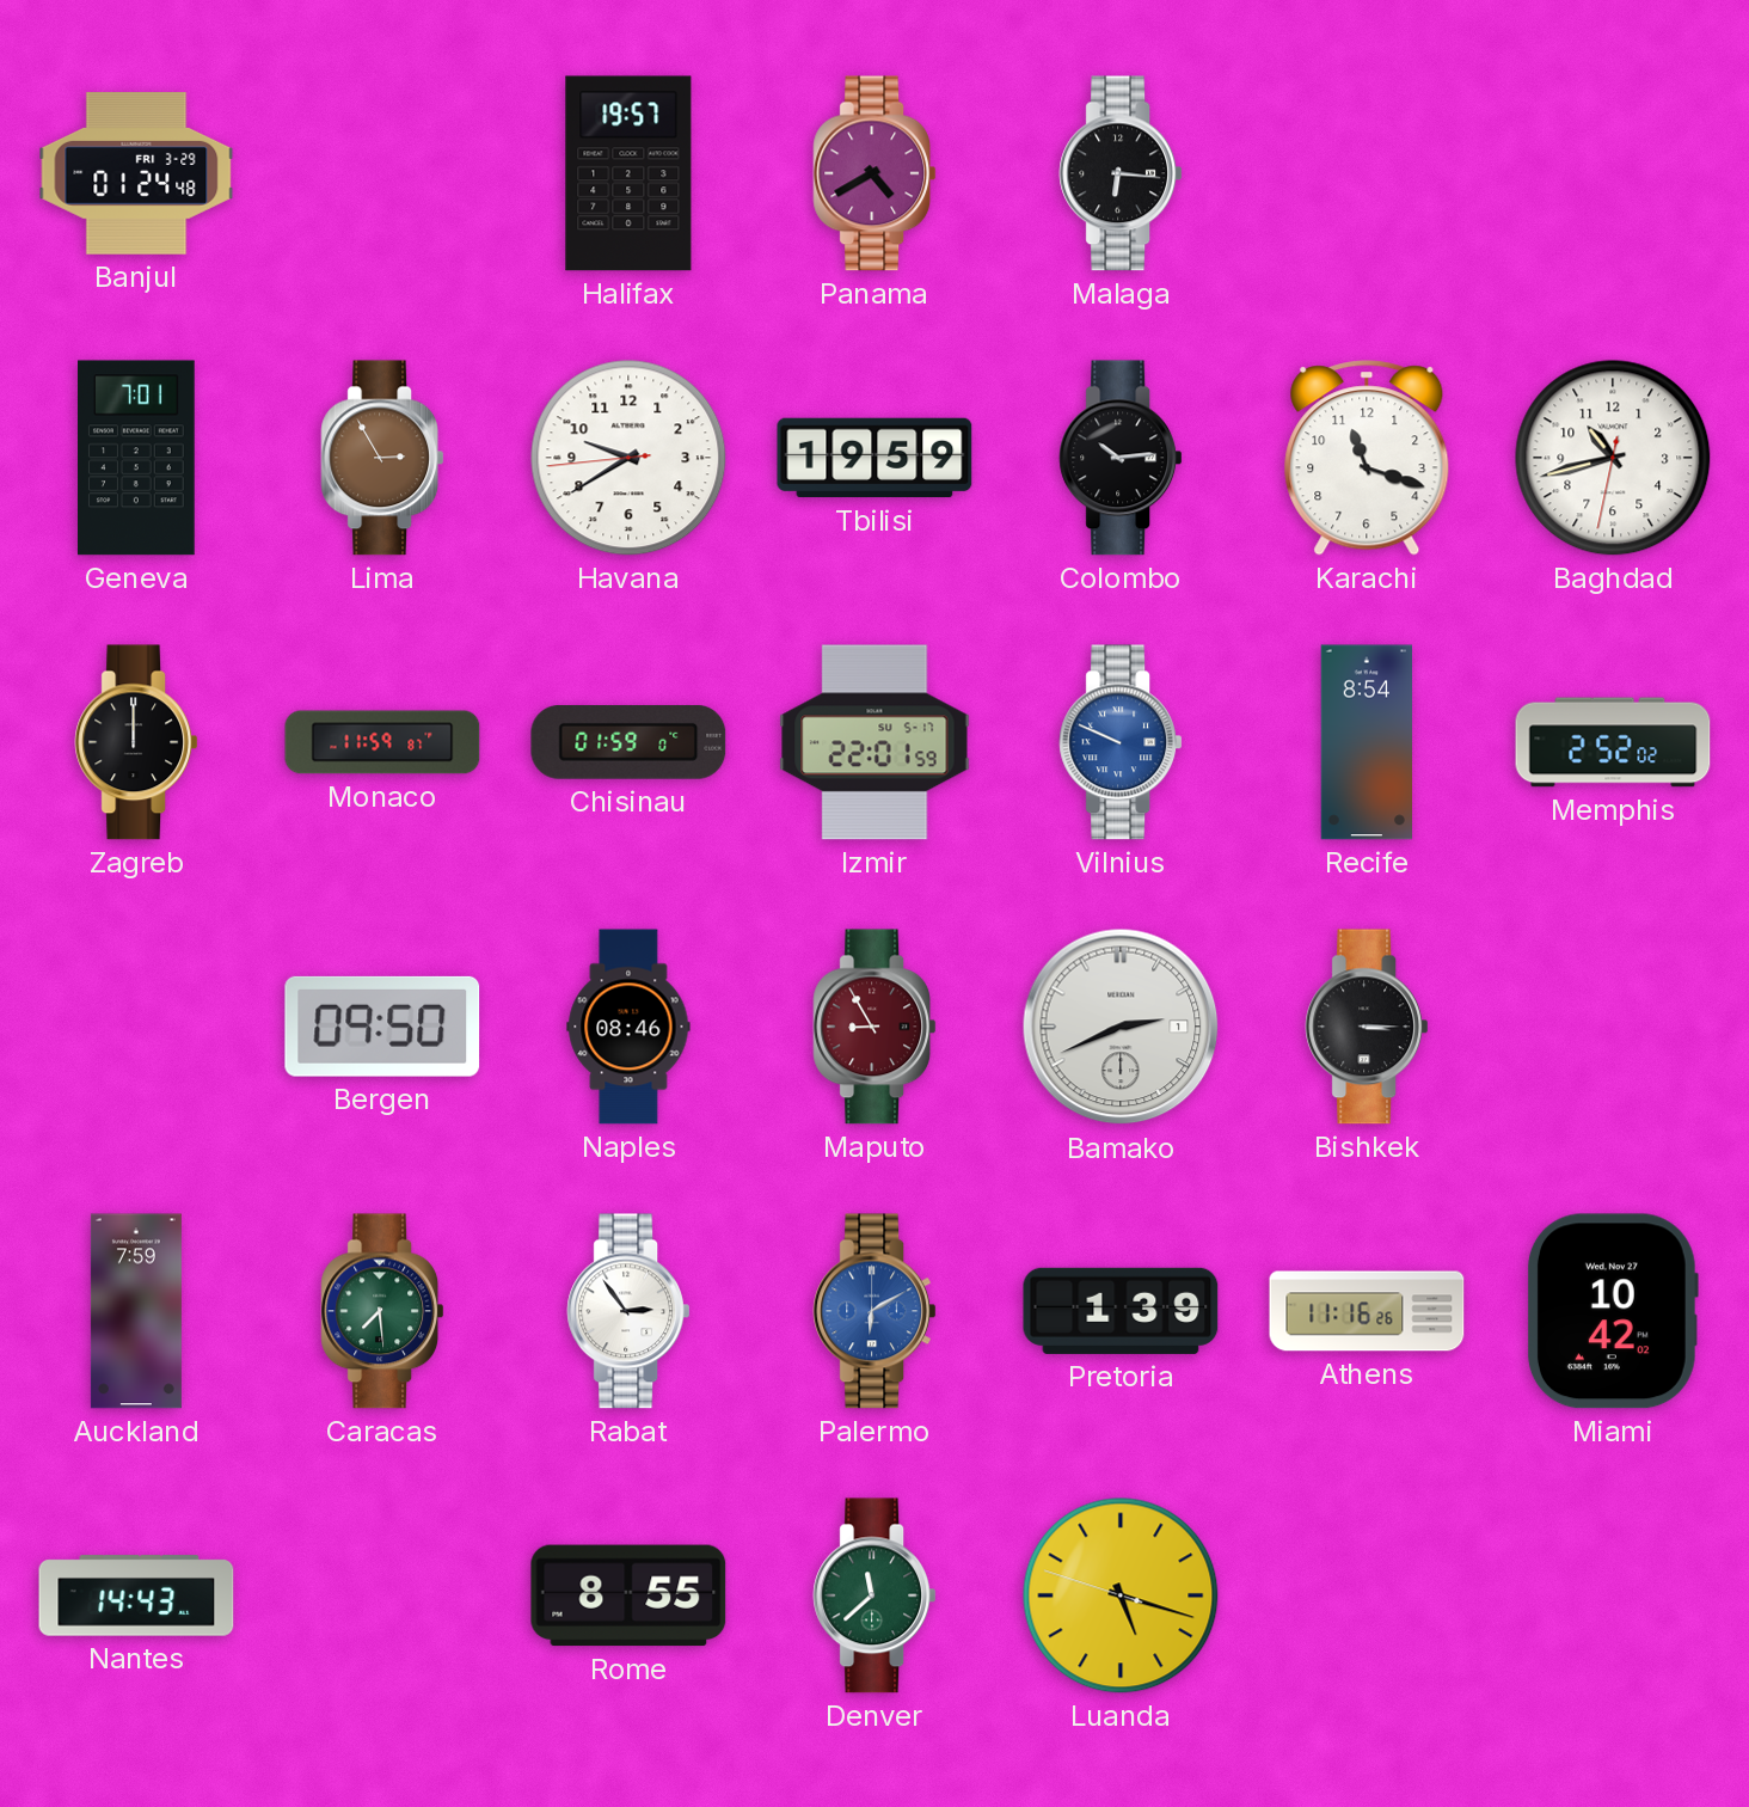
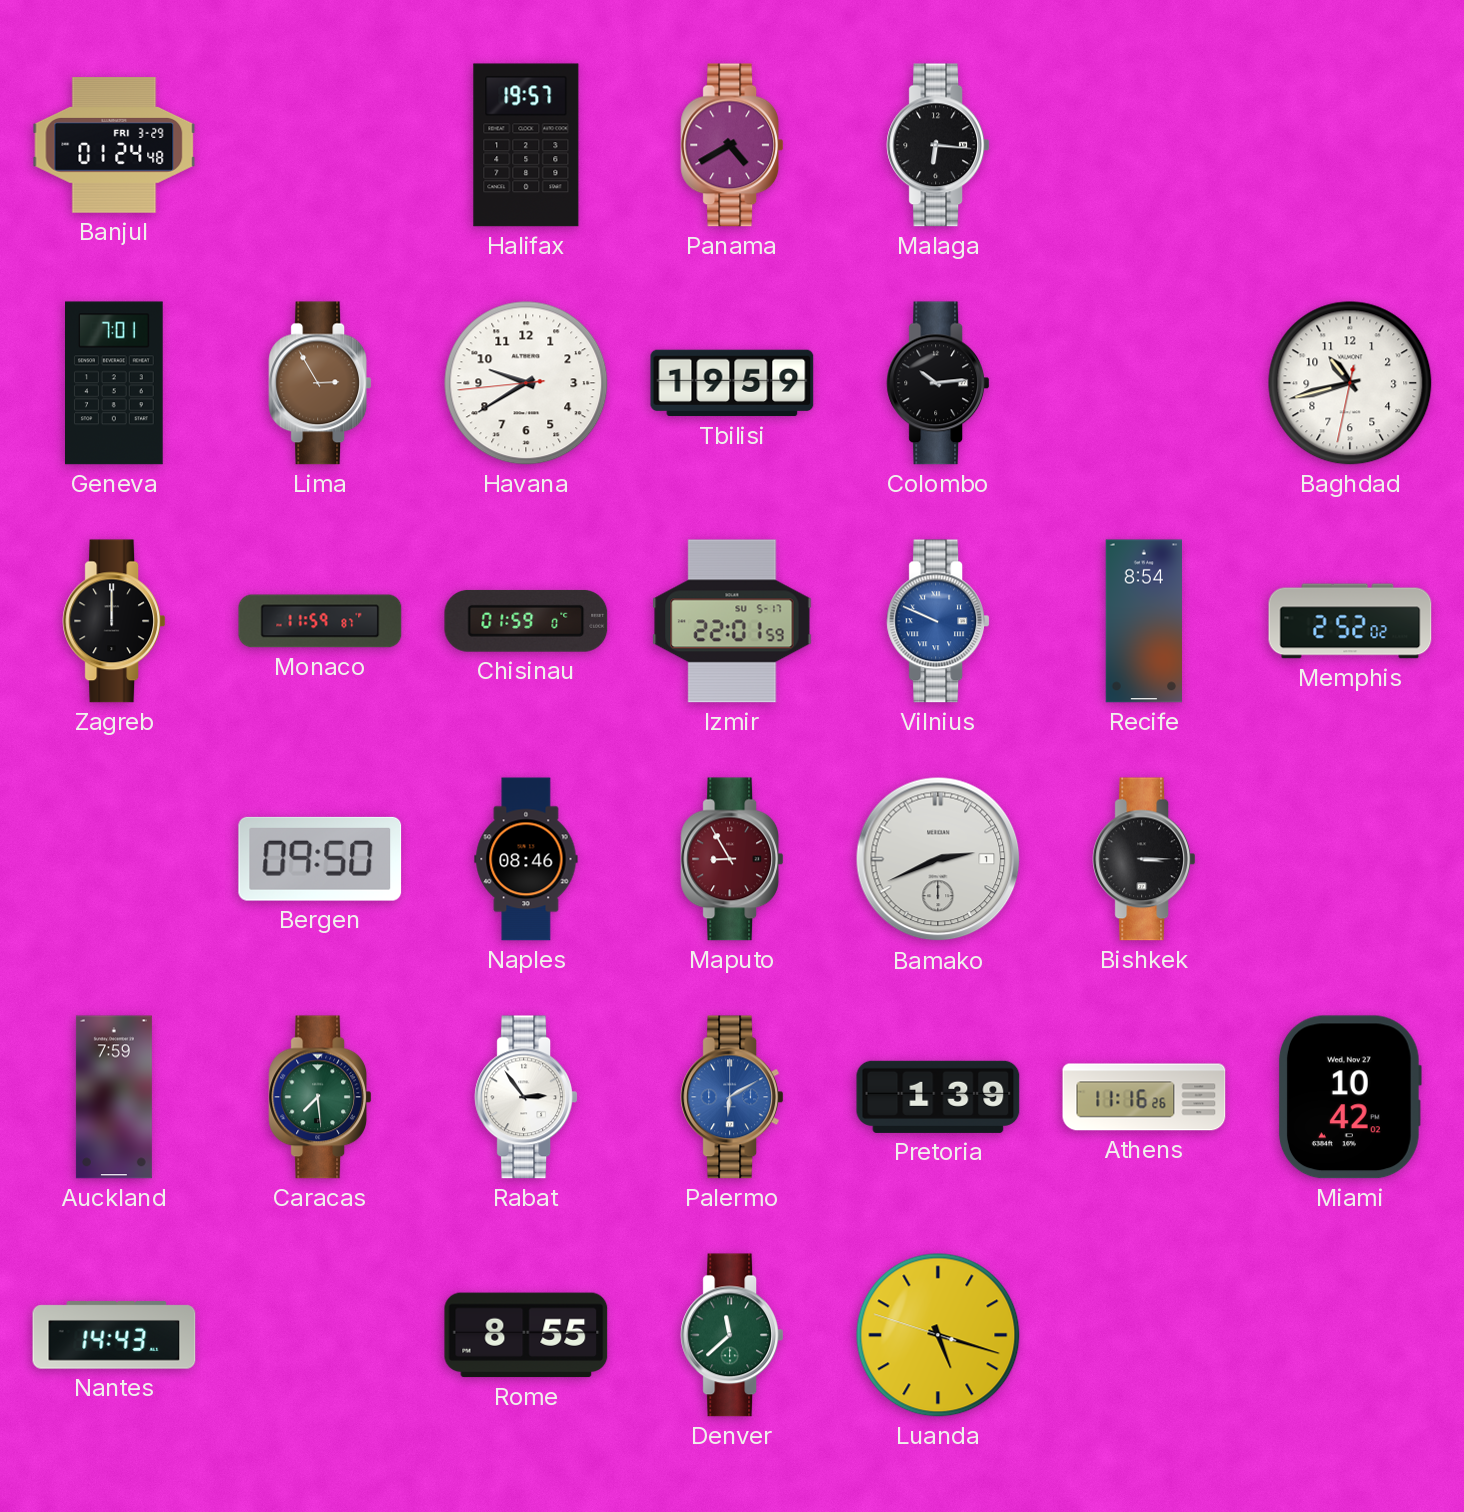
Karachi: 11:18 -> none
